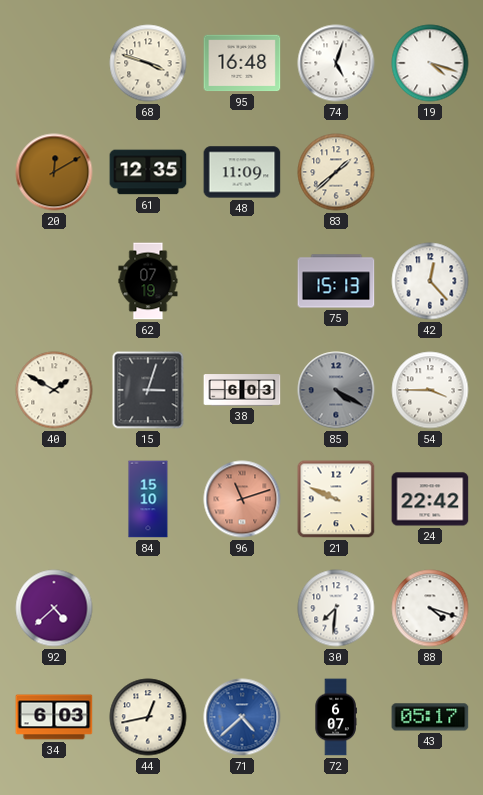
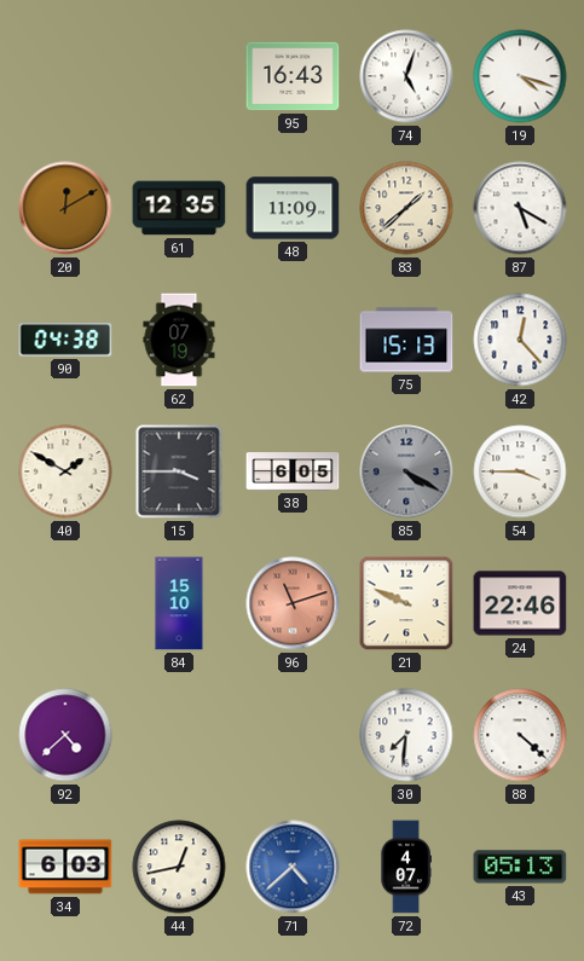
68: 3:48 -> none
95: 16:48 -> 16:43
87: none -> 5:20
90: none -> 04:38
15: 3:03 -> 3:45
38: 6:03 -> 6:05
24: 22:42 -> 22:46
88: 4:18 -> 4:22
72: 6:07 -> 4:07
43: 05:17 -> 05:13
